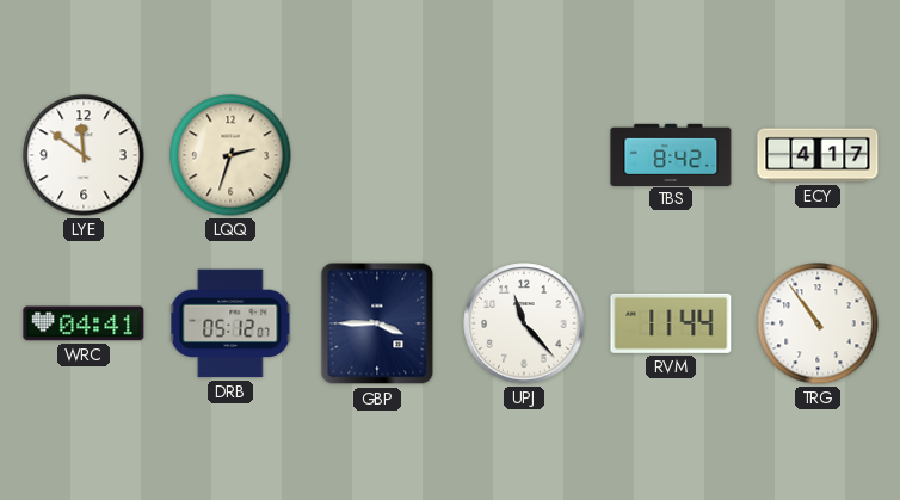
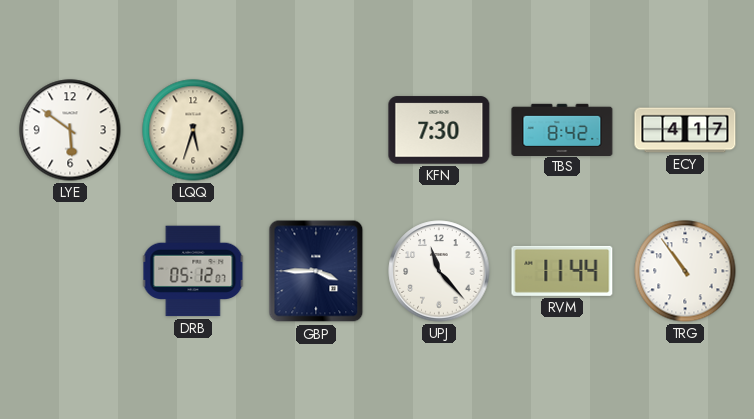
LYE: 11:51 -> 5:51
LQQ: 2:33 -> 5:33
KFN: none -> 7:30
WRC: 04:41 -> none
